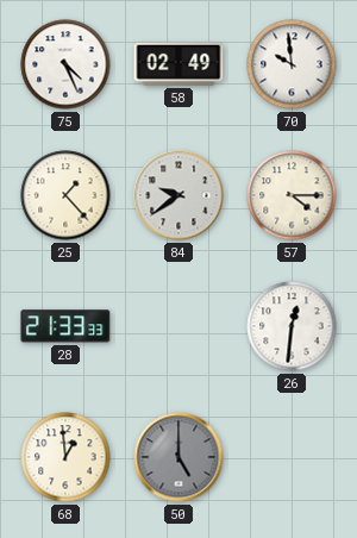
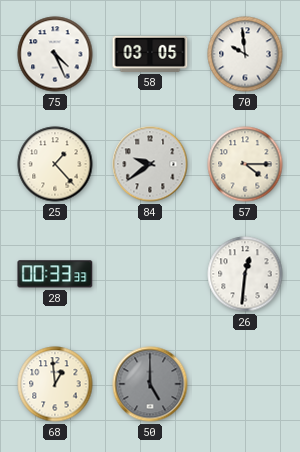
58: 02:49 -> 03:05
28: 21:33 -> 00:33
